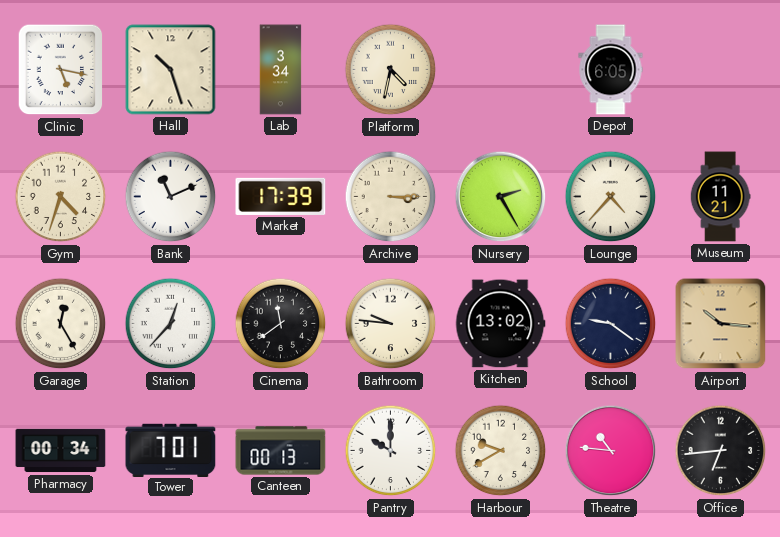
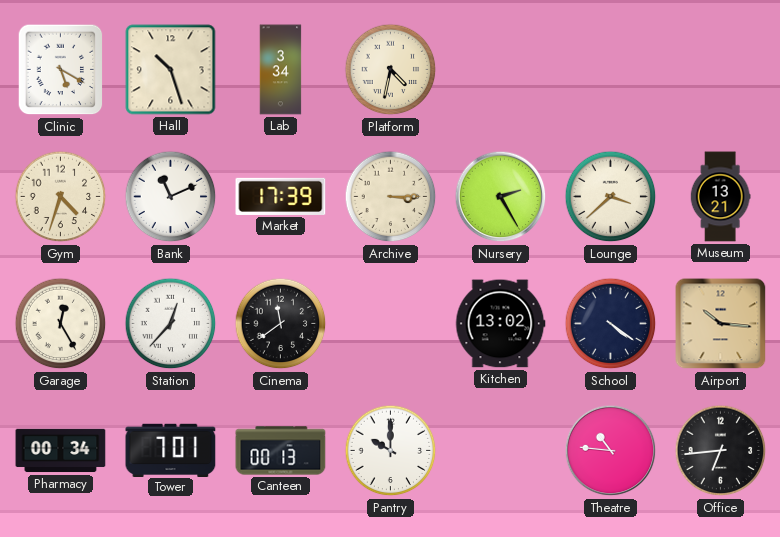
Clinic: 5:17 -> 5:20
Depot: 6:05 -> none
Lounge: 4:37 -> 3:38
Museum: 11:21 -> 13:21
Bathroom: 9:46 -> none
School: 9:21 -> 4:21
Harbour: 9:40 -> none
